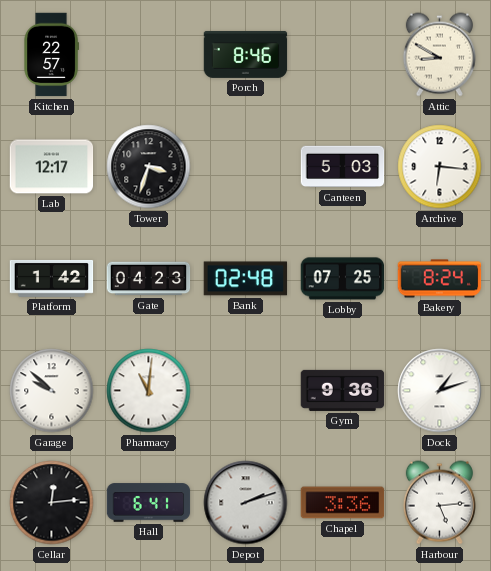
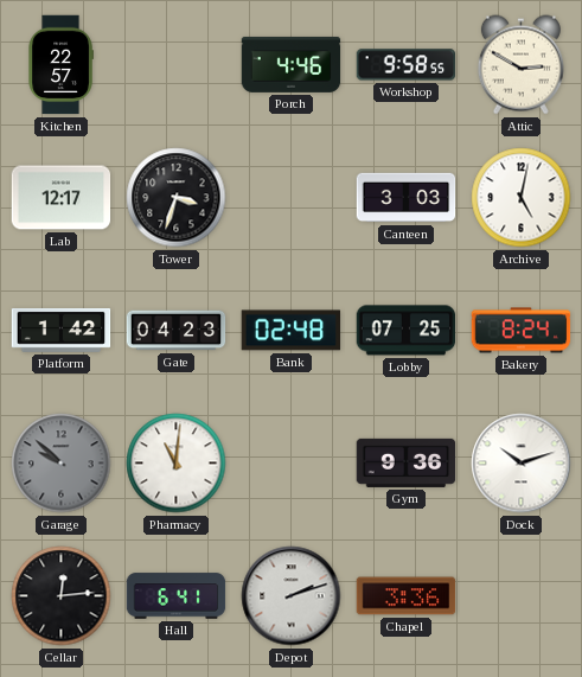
Porch: 8:46 -> 4:46
Workshop: none -> 9:58
Attic: 8:50 -> 2:50
Canteen: 5:03 -> 3:03
Archive: 6:16 -> 5:02
Garage dial: white -> grey
Dock: 1:12 -> 10:12
Harbour: 5:14 -> none
